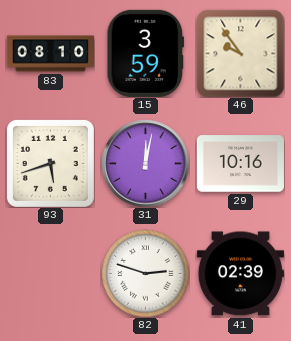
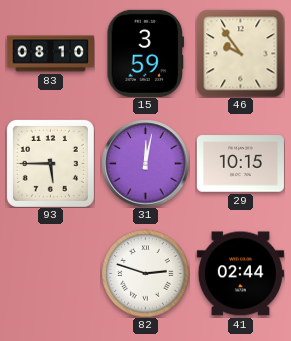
93: 5:42 -> 5:45
29: 10:16 -> 10:15
41: 02:39 -> 02:44
